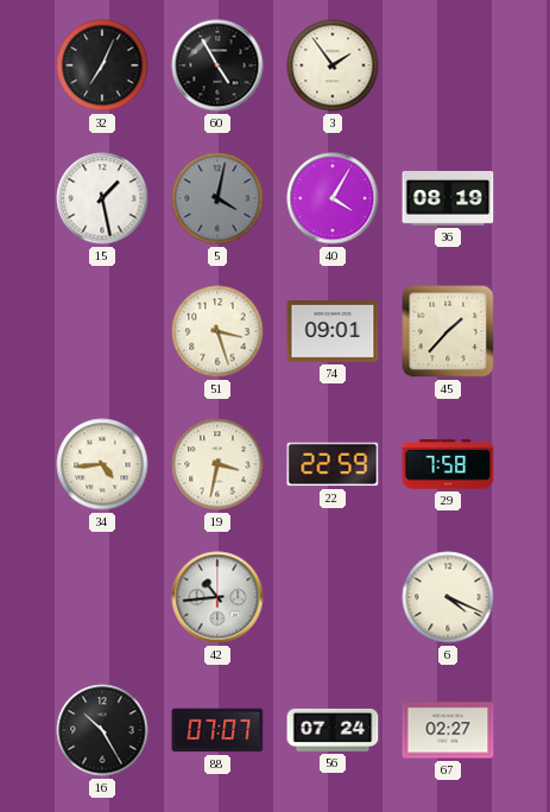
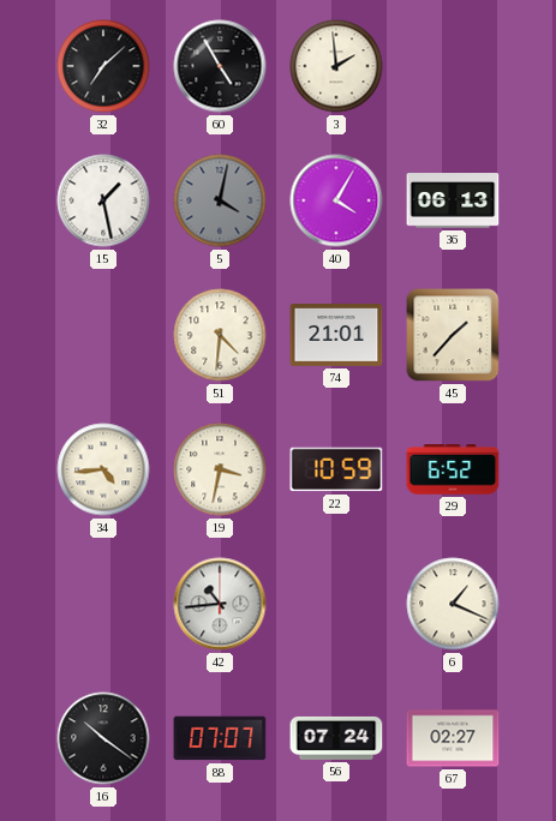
32: 7:04 -> 7:08
3: 1:54 -> 1:59
36: 08:19 -> 06:13
51: 3:27 -> 4:31
74: 09:01 -> 21:01
22: 22:59 -> 10:59
29: 7:58 -> 6:52
6: 4:19 -> 1:19
16: 10:25 -> 10:21
